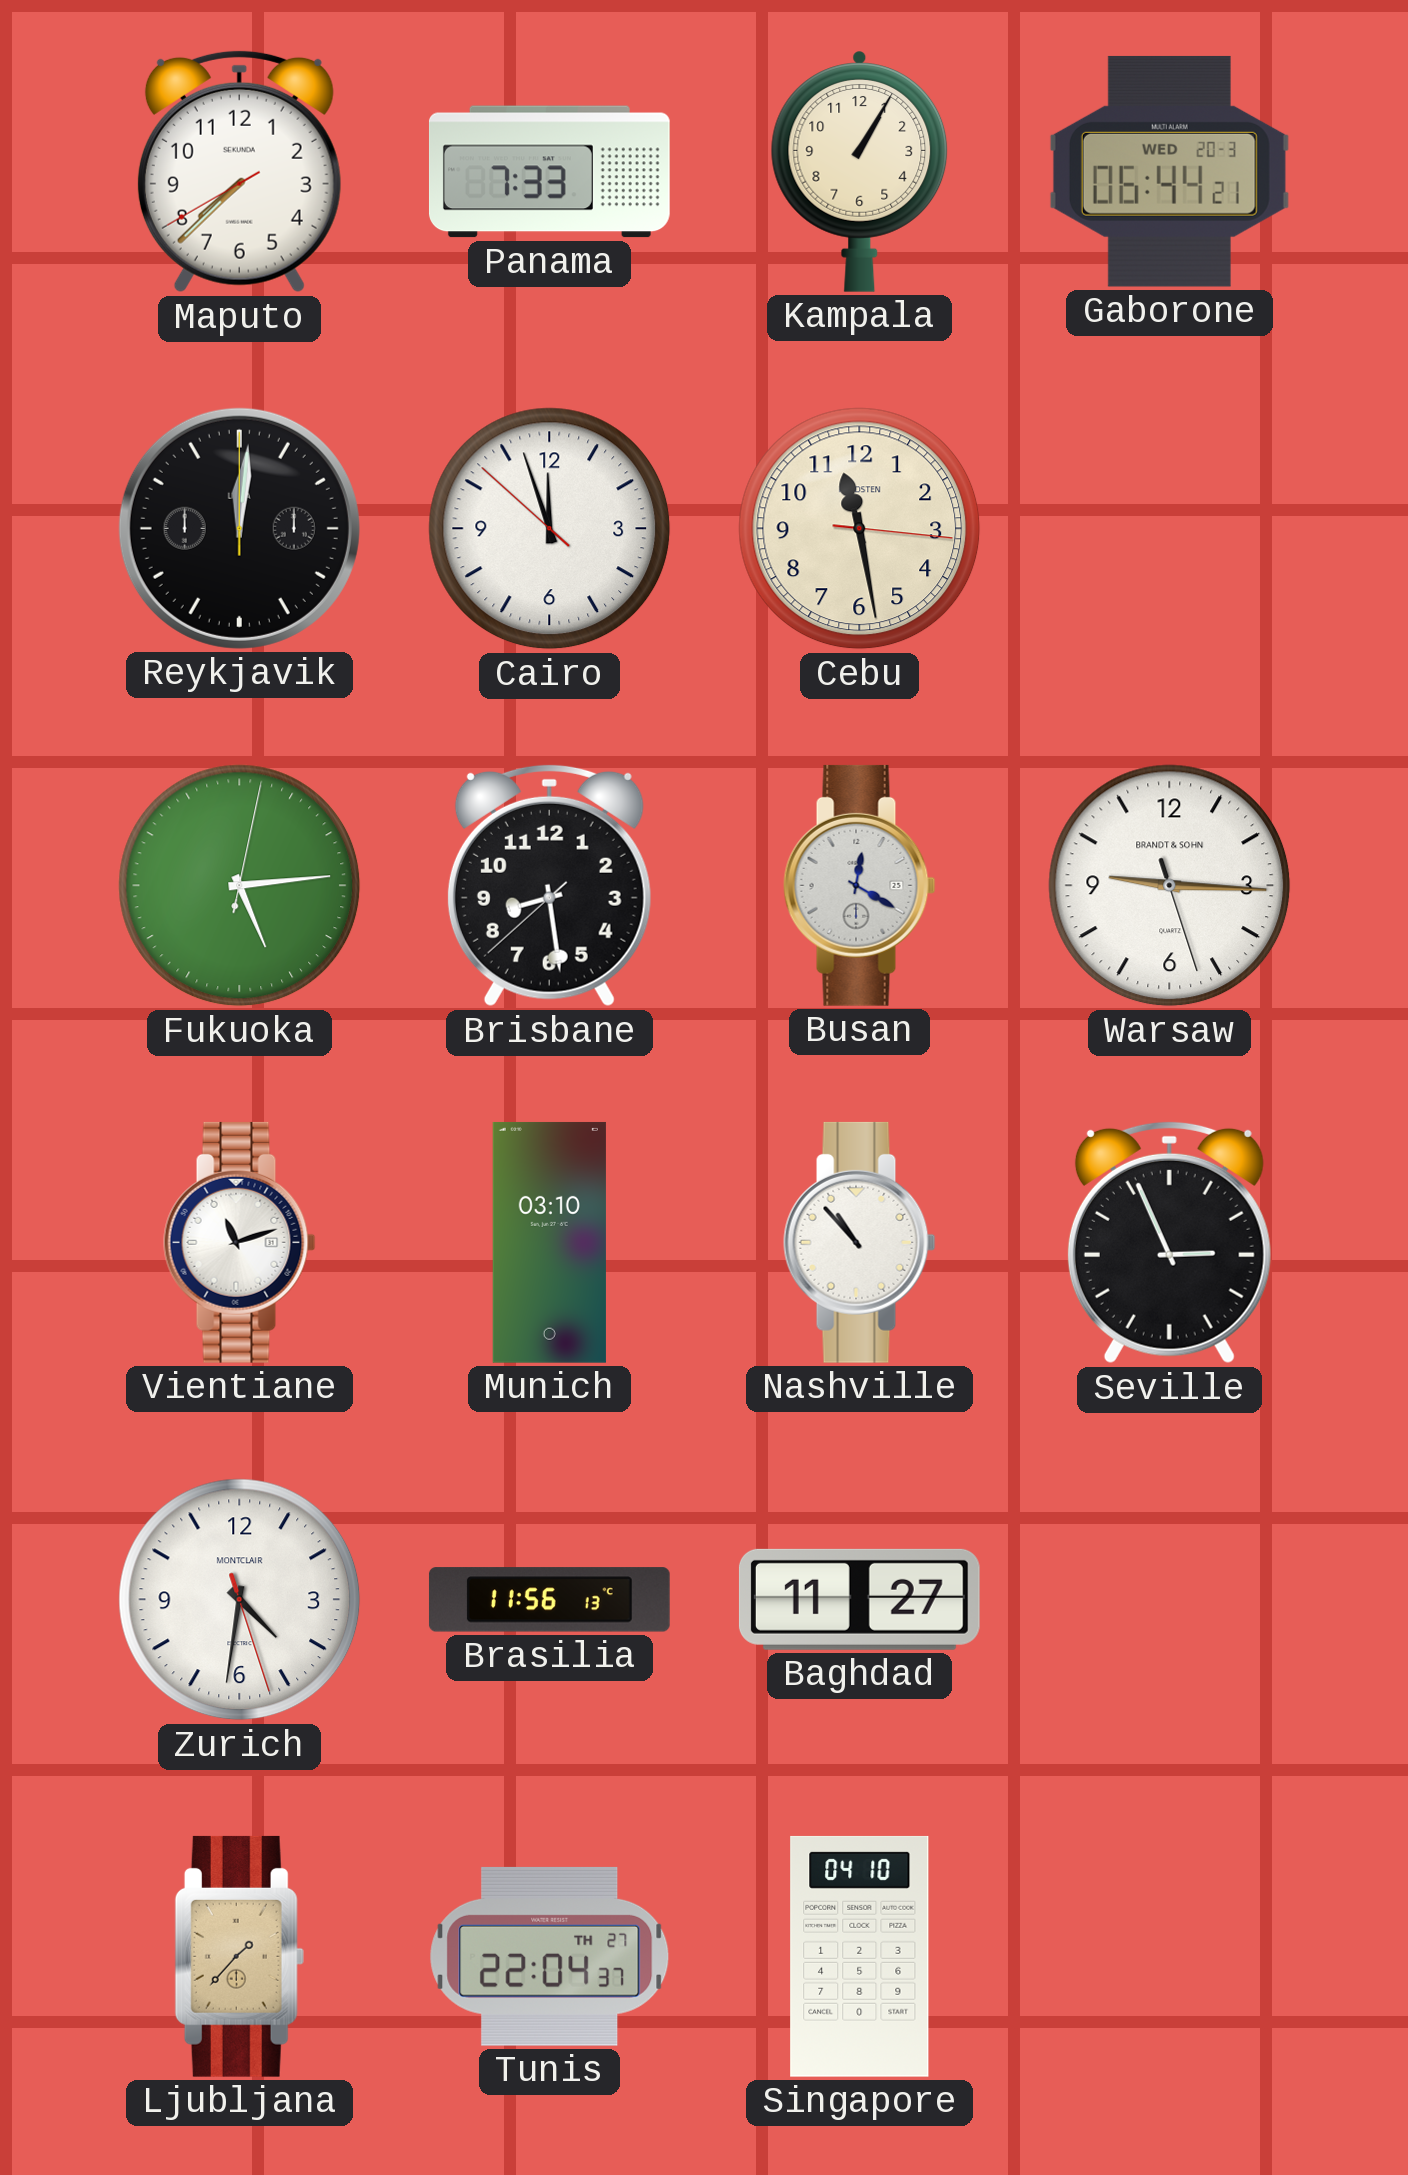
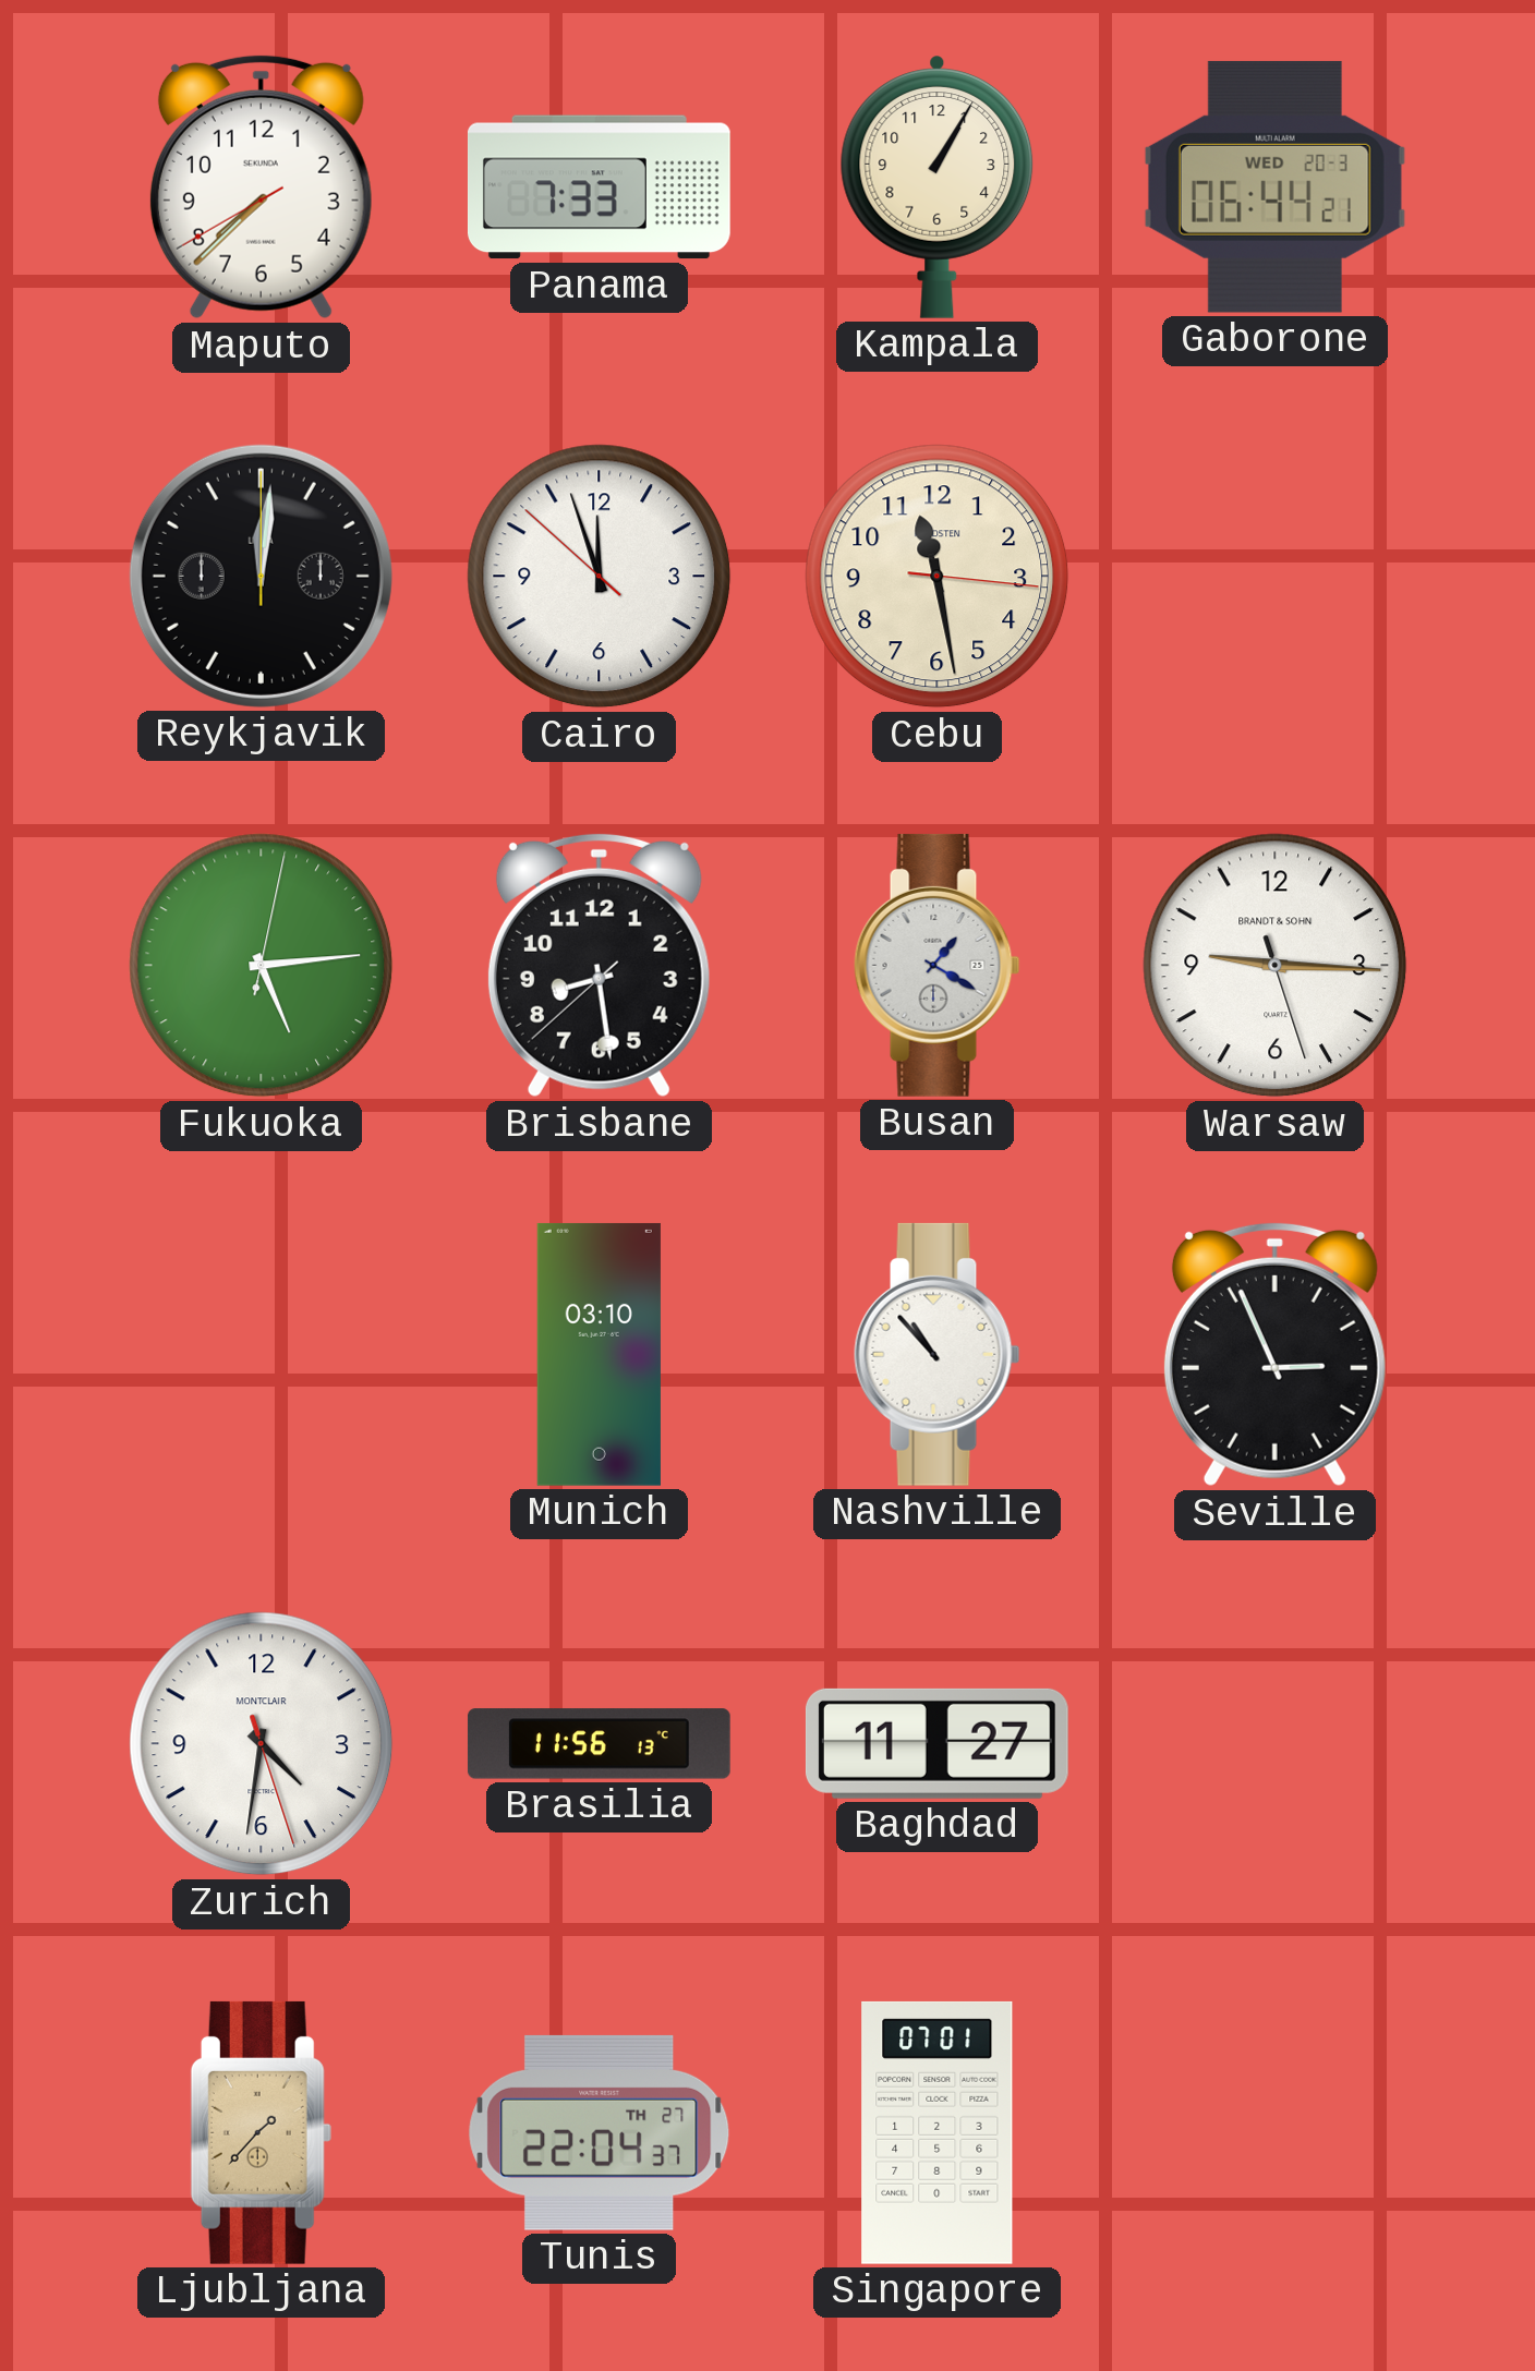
Busan: 12:20 -> 1:20
Vientiane: 11:12 -> none
Singapore: 04:10 -> 07:01
